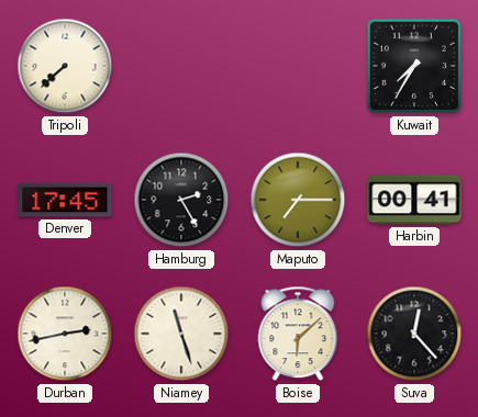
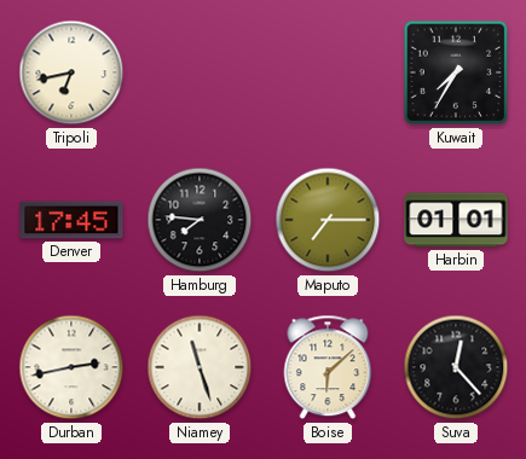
Tripoli: 7:38 -> 6:43
Hamburg: 2:25 -> 7:46
Harbin: 00:41 -> 01:01
